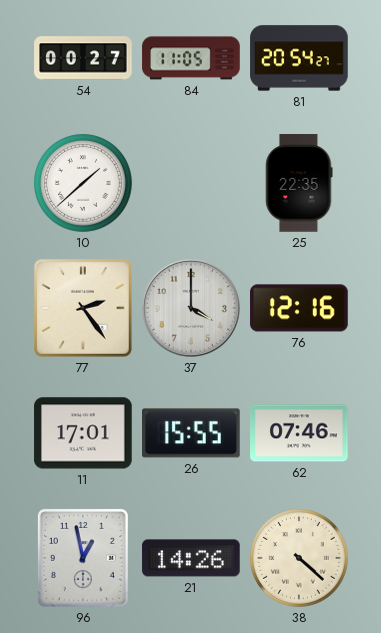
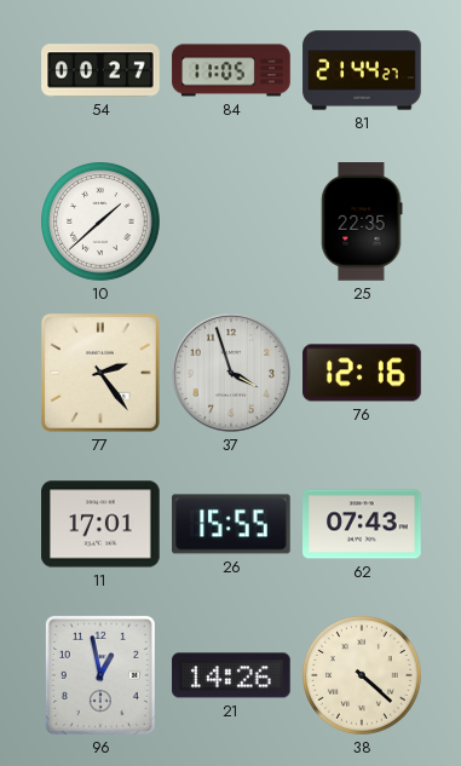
81: 20:54 -> 21:44
37: 4:00 -> 3:57
62: 07:46 -> 07:43
